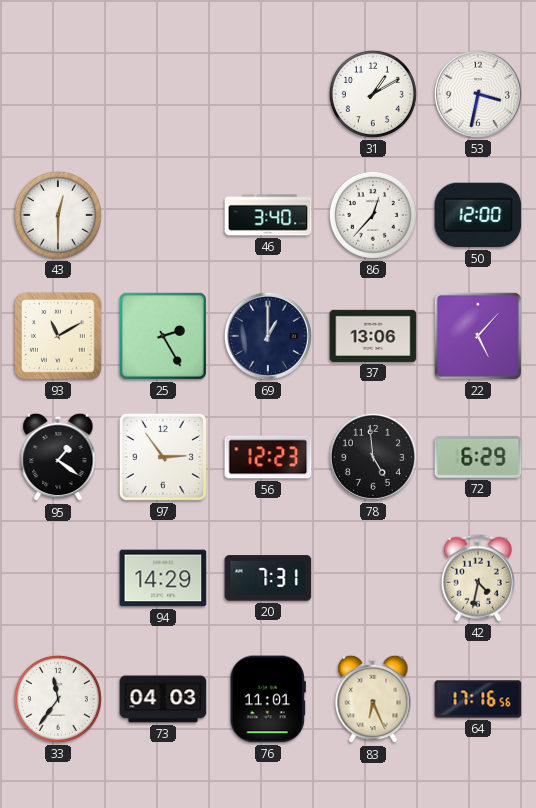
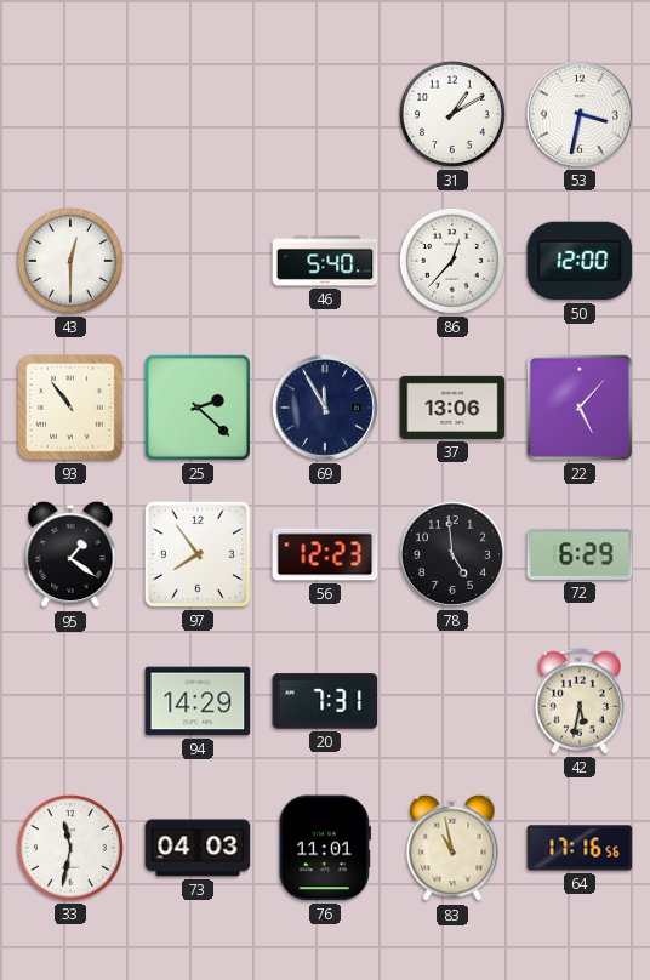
46: 3:40 -> 5:40
93: 11:10 -> 10:54
25: 2:25 -> 2:22
69: 1:00 -> 11:55
97: 2:54 -> 7:54
42: 4:32 -> 5:32
33: 11:36 -> 11:32
83: 6:26 -> 10:58
